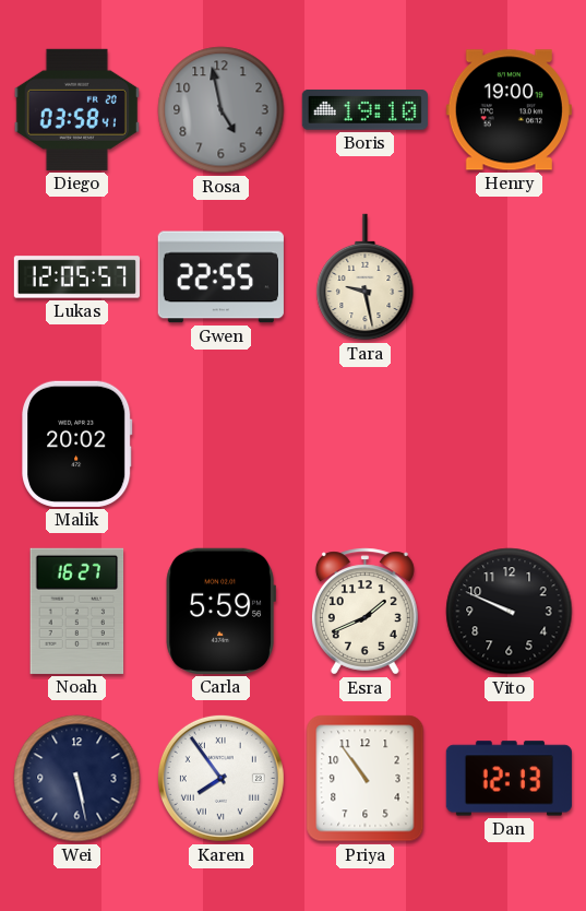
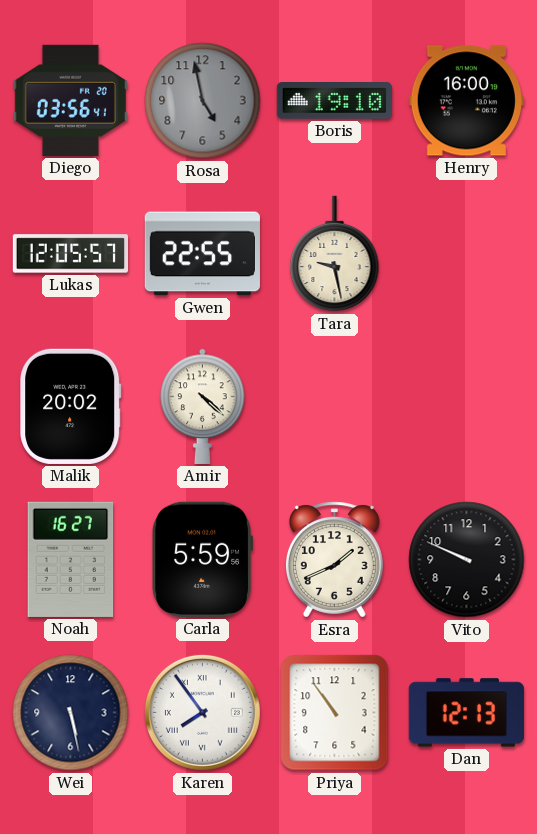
Diego: 03:58 -> 03:56
Henry: 19:00 -> 16:00
Amir: none -> 4:22
